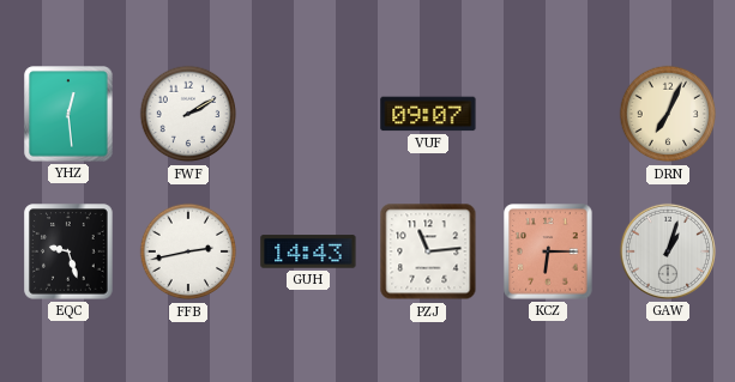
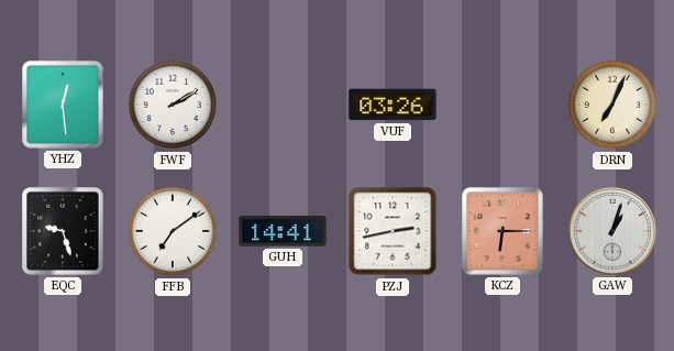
VUF: 09:07 -> 03:26
FFB: 2:43 -> 7:09
GUH: 14:43 -> 14:41
PZJ: 11:14 -> 2:43
